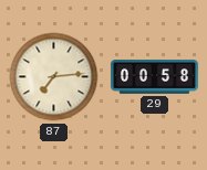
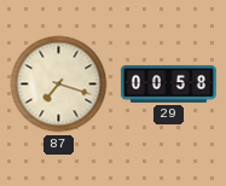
87: 7:14 -> 7:18
